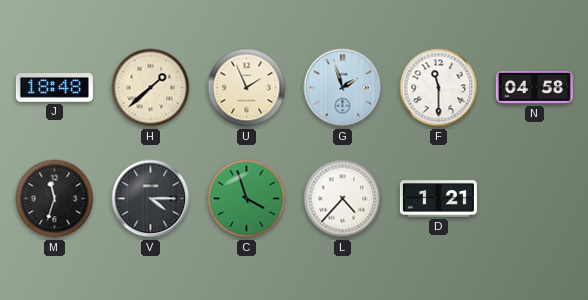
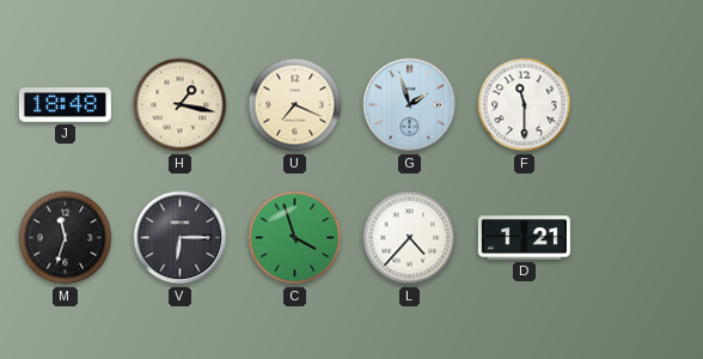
H: 1:38 -> 1:17
U: 1:56 -> 7:19
N: 04:58 -> none
V: 4:15 -> 6:15
